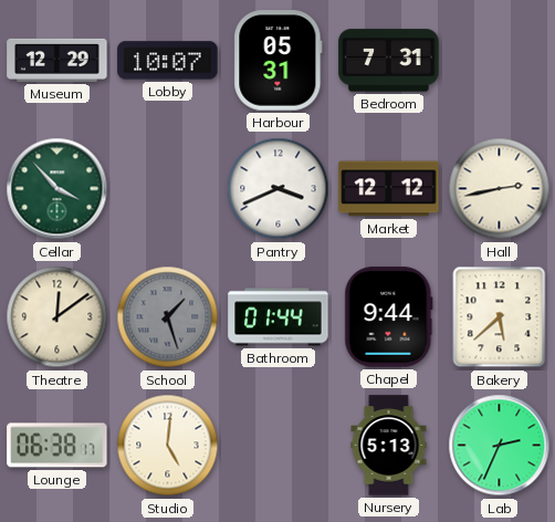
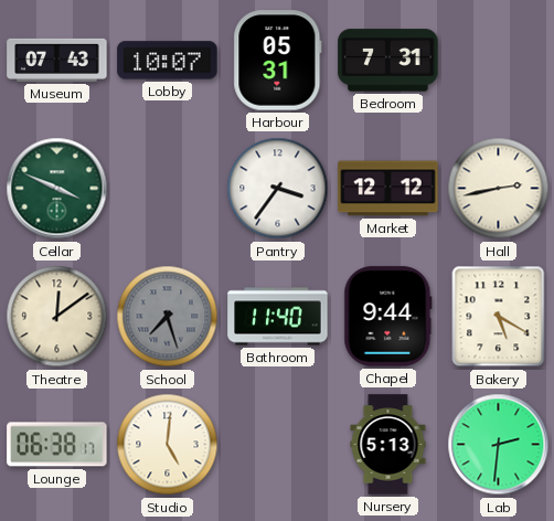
Museum: 12:29 -> 07:43
Cellar: 3:53 -> 3:49
Pantry: 3:41 -> 3:36
School: 1:27 -> 7:27
Bathroom: 01:44 -> 11:40
Bakery: 5:38 -> 5:20
Lab: 2:34 -> 2:31
